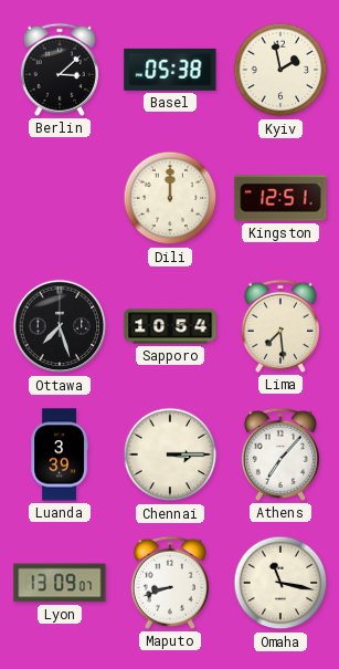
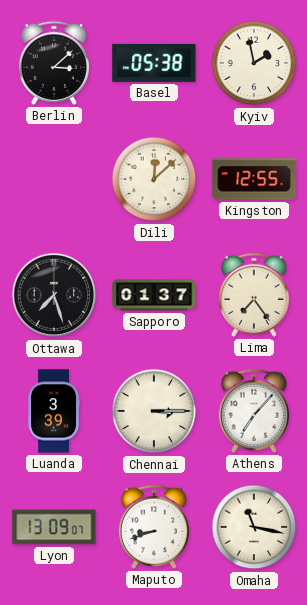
Dili: 12:00 -> 12:08
Kingston: 12:51 -> 12:55
Sapporo: 10:54 -> 01:37
Lima: 7:29 -> 7:24
